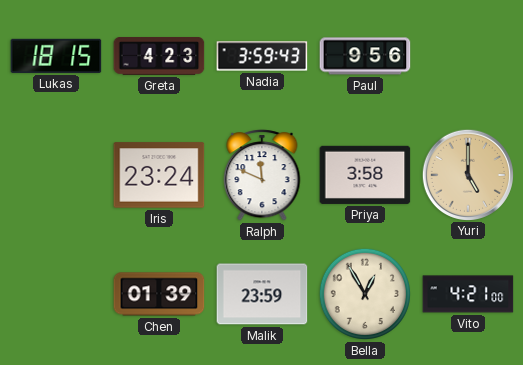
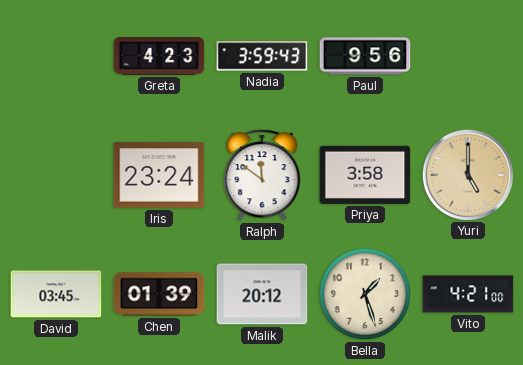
Lukas: 18:15 -> none
Ralph: 11:49 -> 11:51
David: none -> 03:45
Malik: 23:59 -> 20:12
Bella: 12:55 -> 1:27
